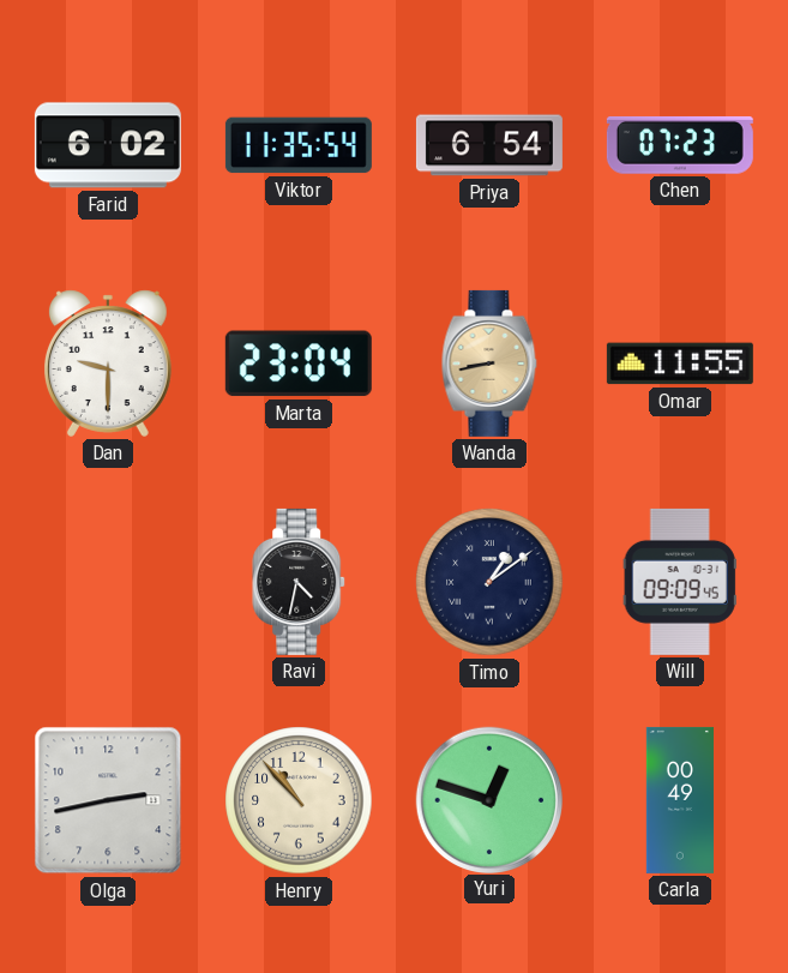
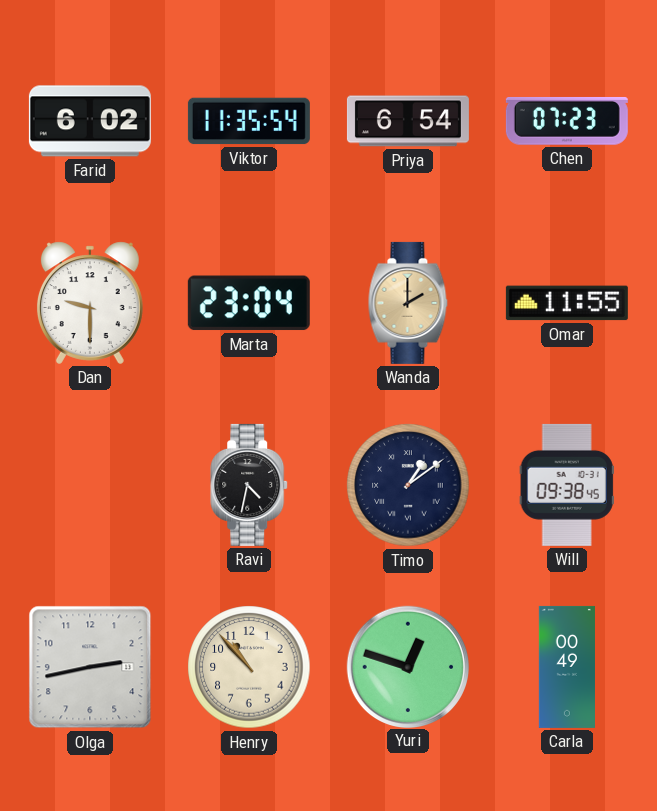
Wanda: 8:43 -> 2:00
Will: 09:09 -> 09:38
